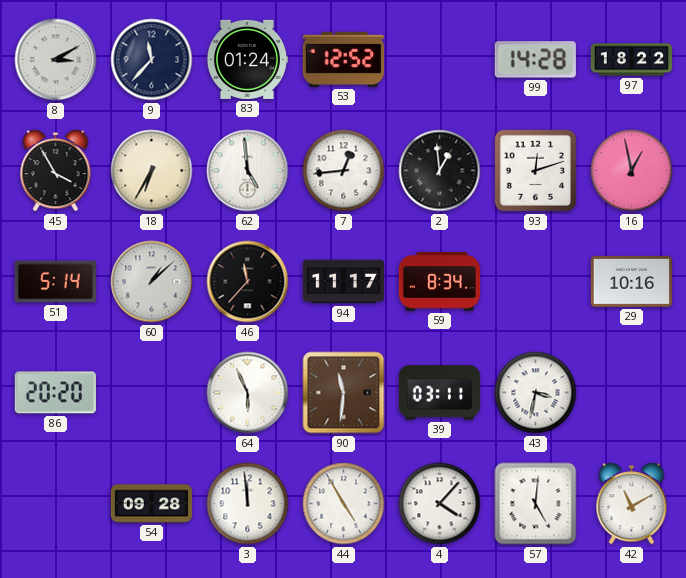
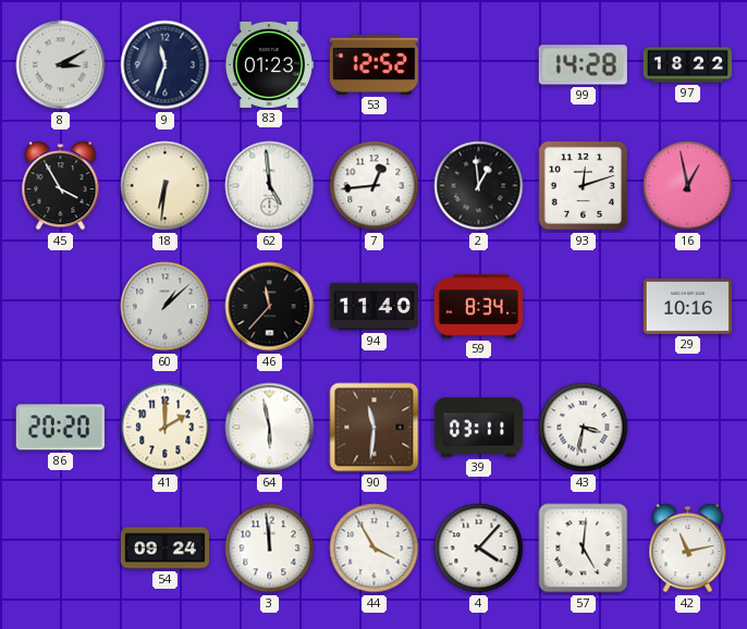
9: 11:37 -> 11:33
83: 01:24 -> 01:23
18: 6:35 -> 6:31
51: 5:14 -> none
94: 11:17 -> 11:40
41: none -> 2:00
64: 5:56 -> 5:58
54: 09:28 -> 09:24
44: 4:55 -> 3:55
42: 11:10 -> 11:13
